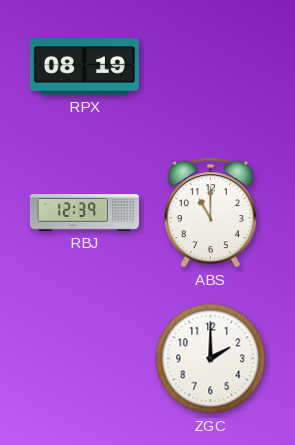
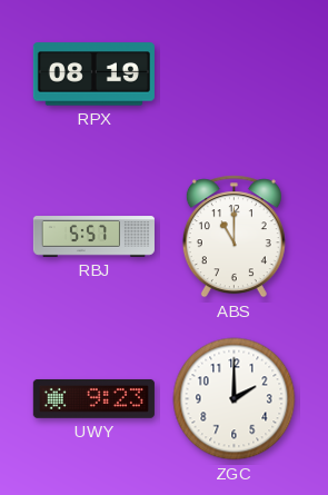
RBJ: 12:39 -> 5:57
UWY: none -> 9:23
